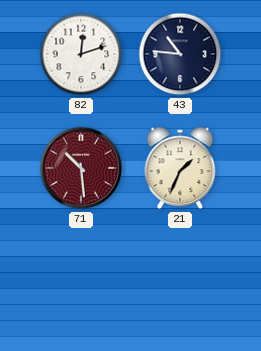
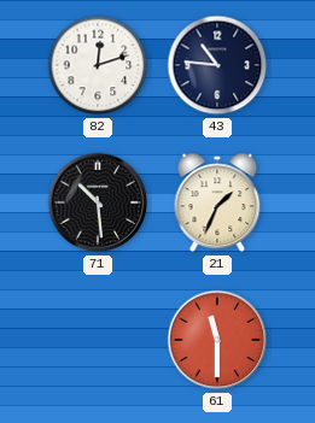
71 dial: burgundy -> black
61: none -> 11:30
